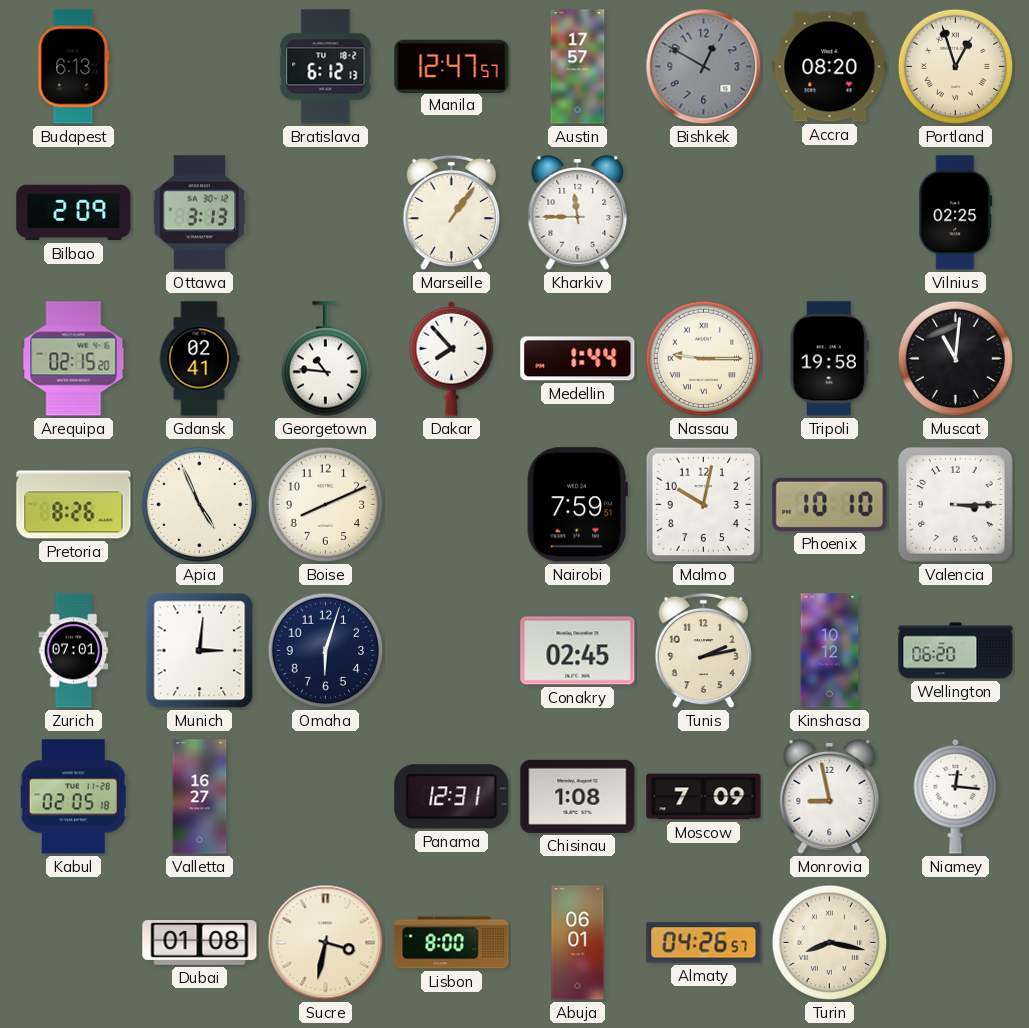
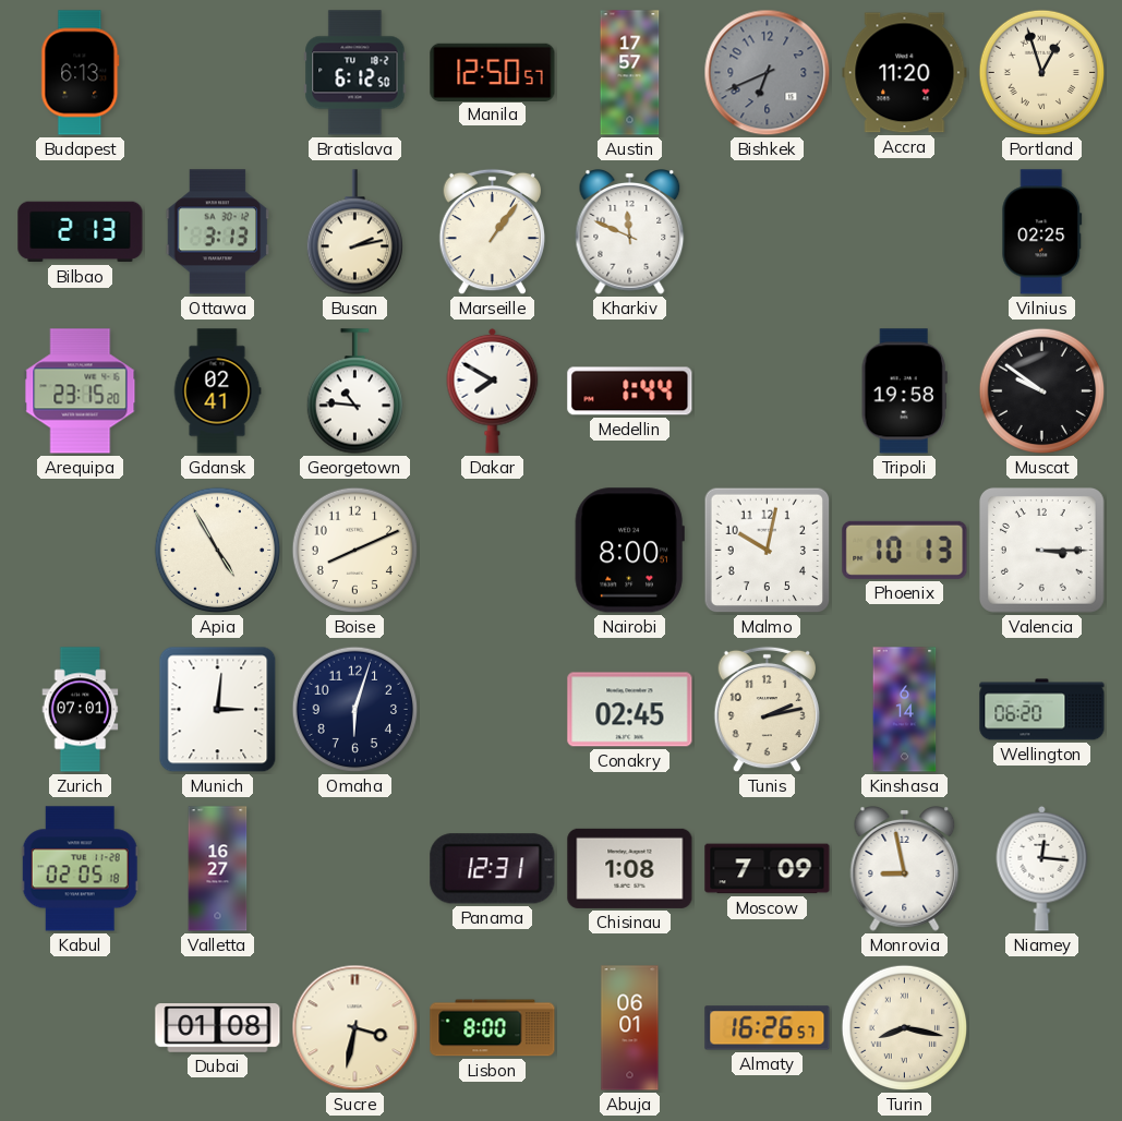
Bratislava: 6:12:13 -> 6:12:50
Manila: 12:47 -> 12:50
Bishkek: 12:50 -> 6:41
Accra: 08:20 -> 11:20
Bilbao: 2:09 -> 2:13
Busan: none -> 2:13
Kharkiv: 11:45 -> 11:49
Arequipa: 02:15 -> 23:15
Dakar: 7:53 -> 7:50
Nassau: 9:15 -> none
Muscat: 11:01 -> 9:51
Pretoria: 8:26 -> none
Apia: 4:56 -> 4:55
Nairobi: 7:59 -> 8:00
Phoenix: 10:10 -> 10:13
Kinshasa: 10:12 -> 6:14
Almaty: 04:26 -> 16:26
